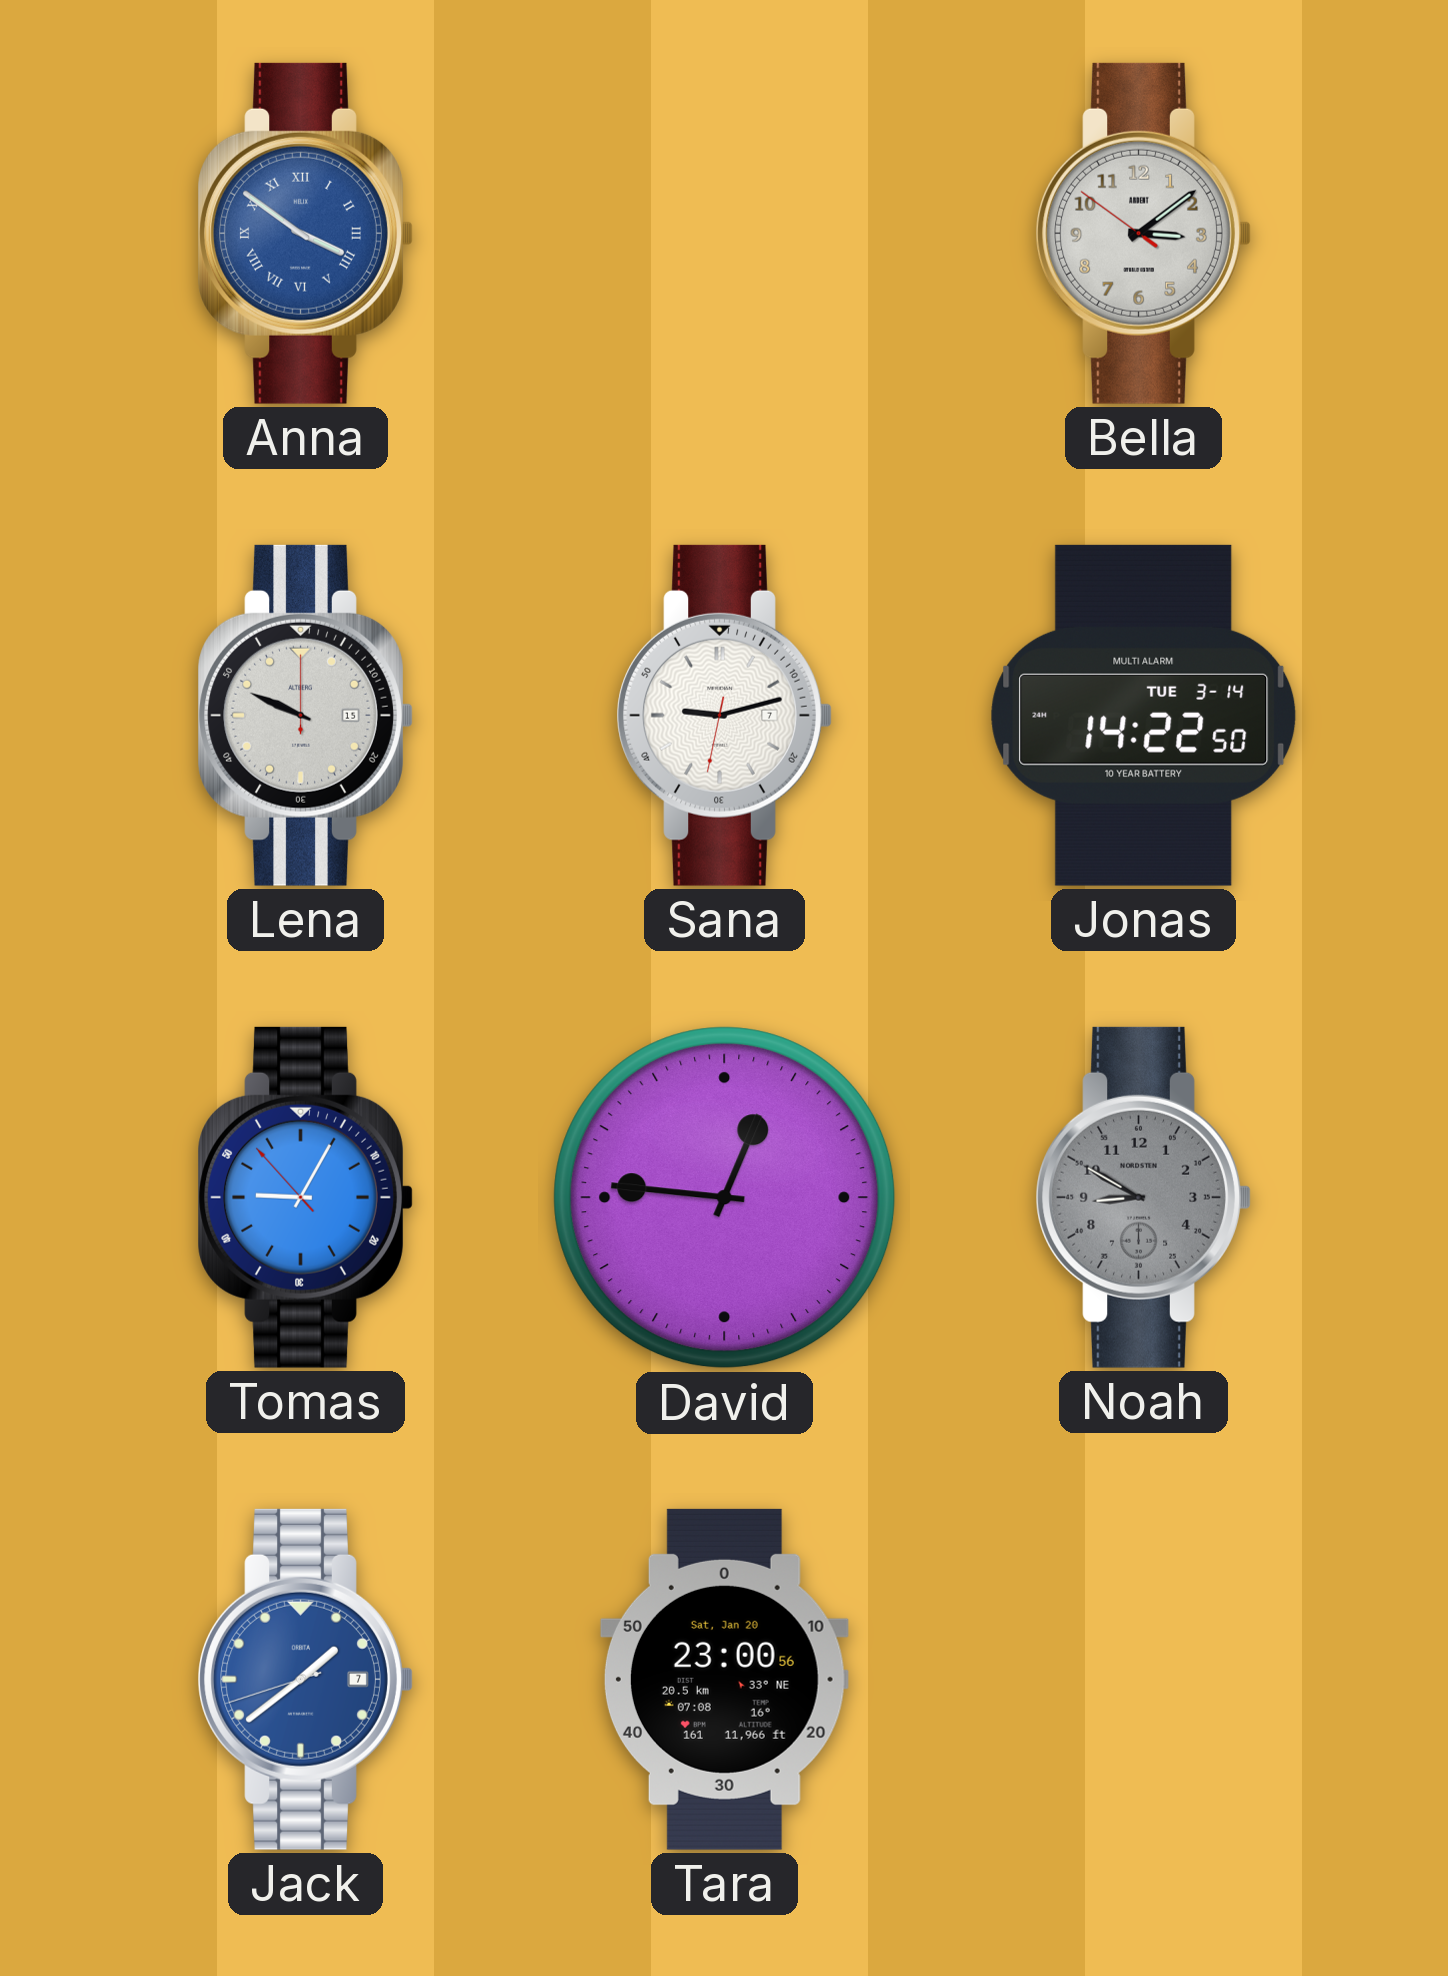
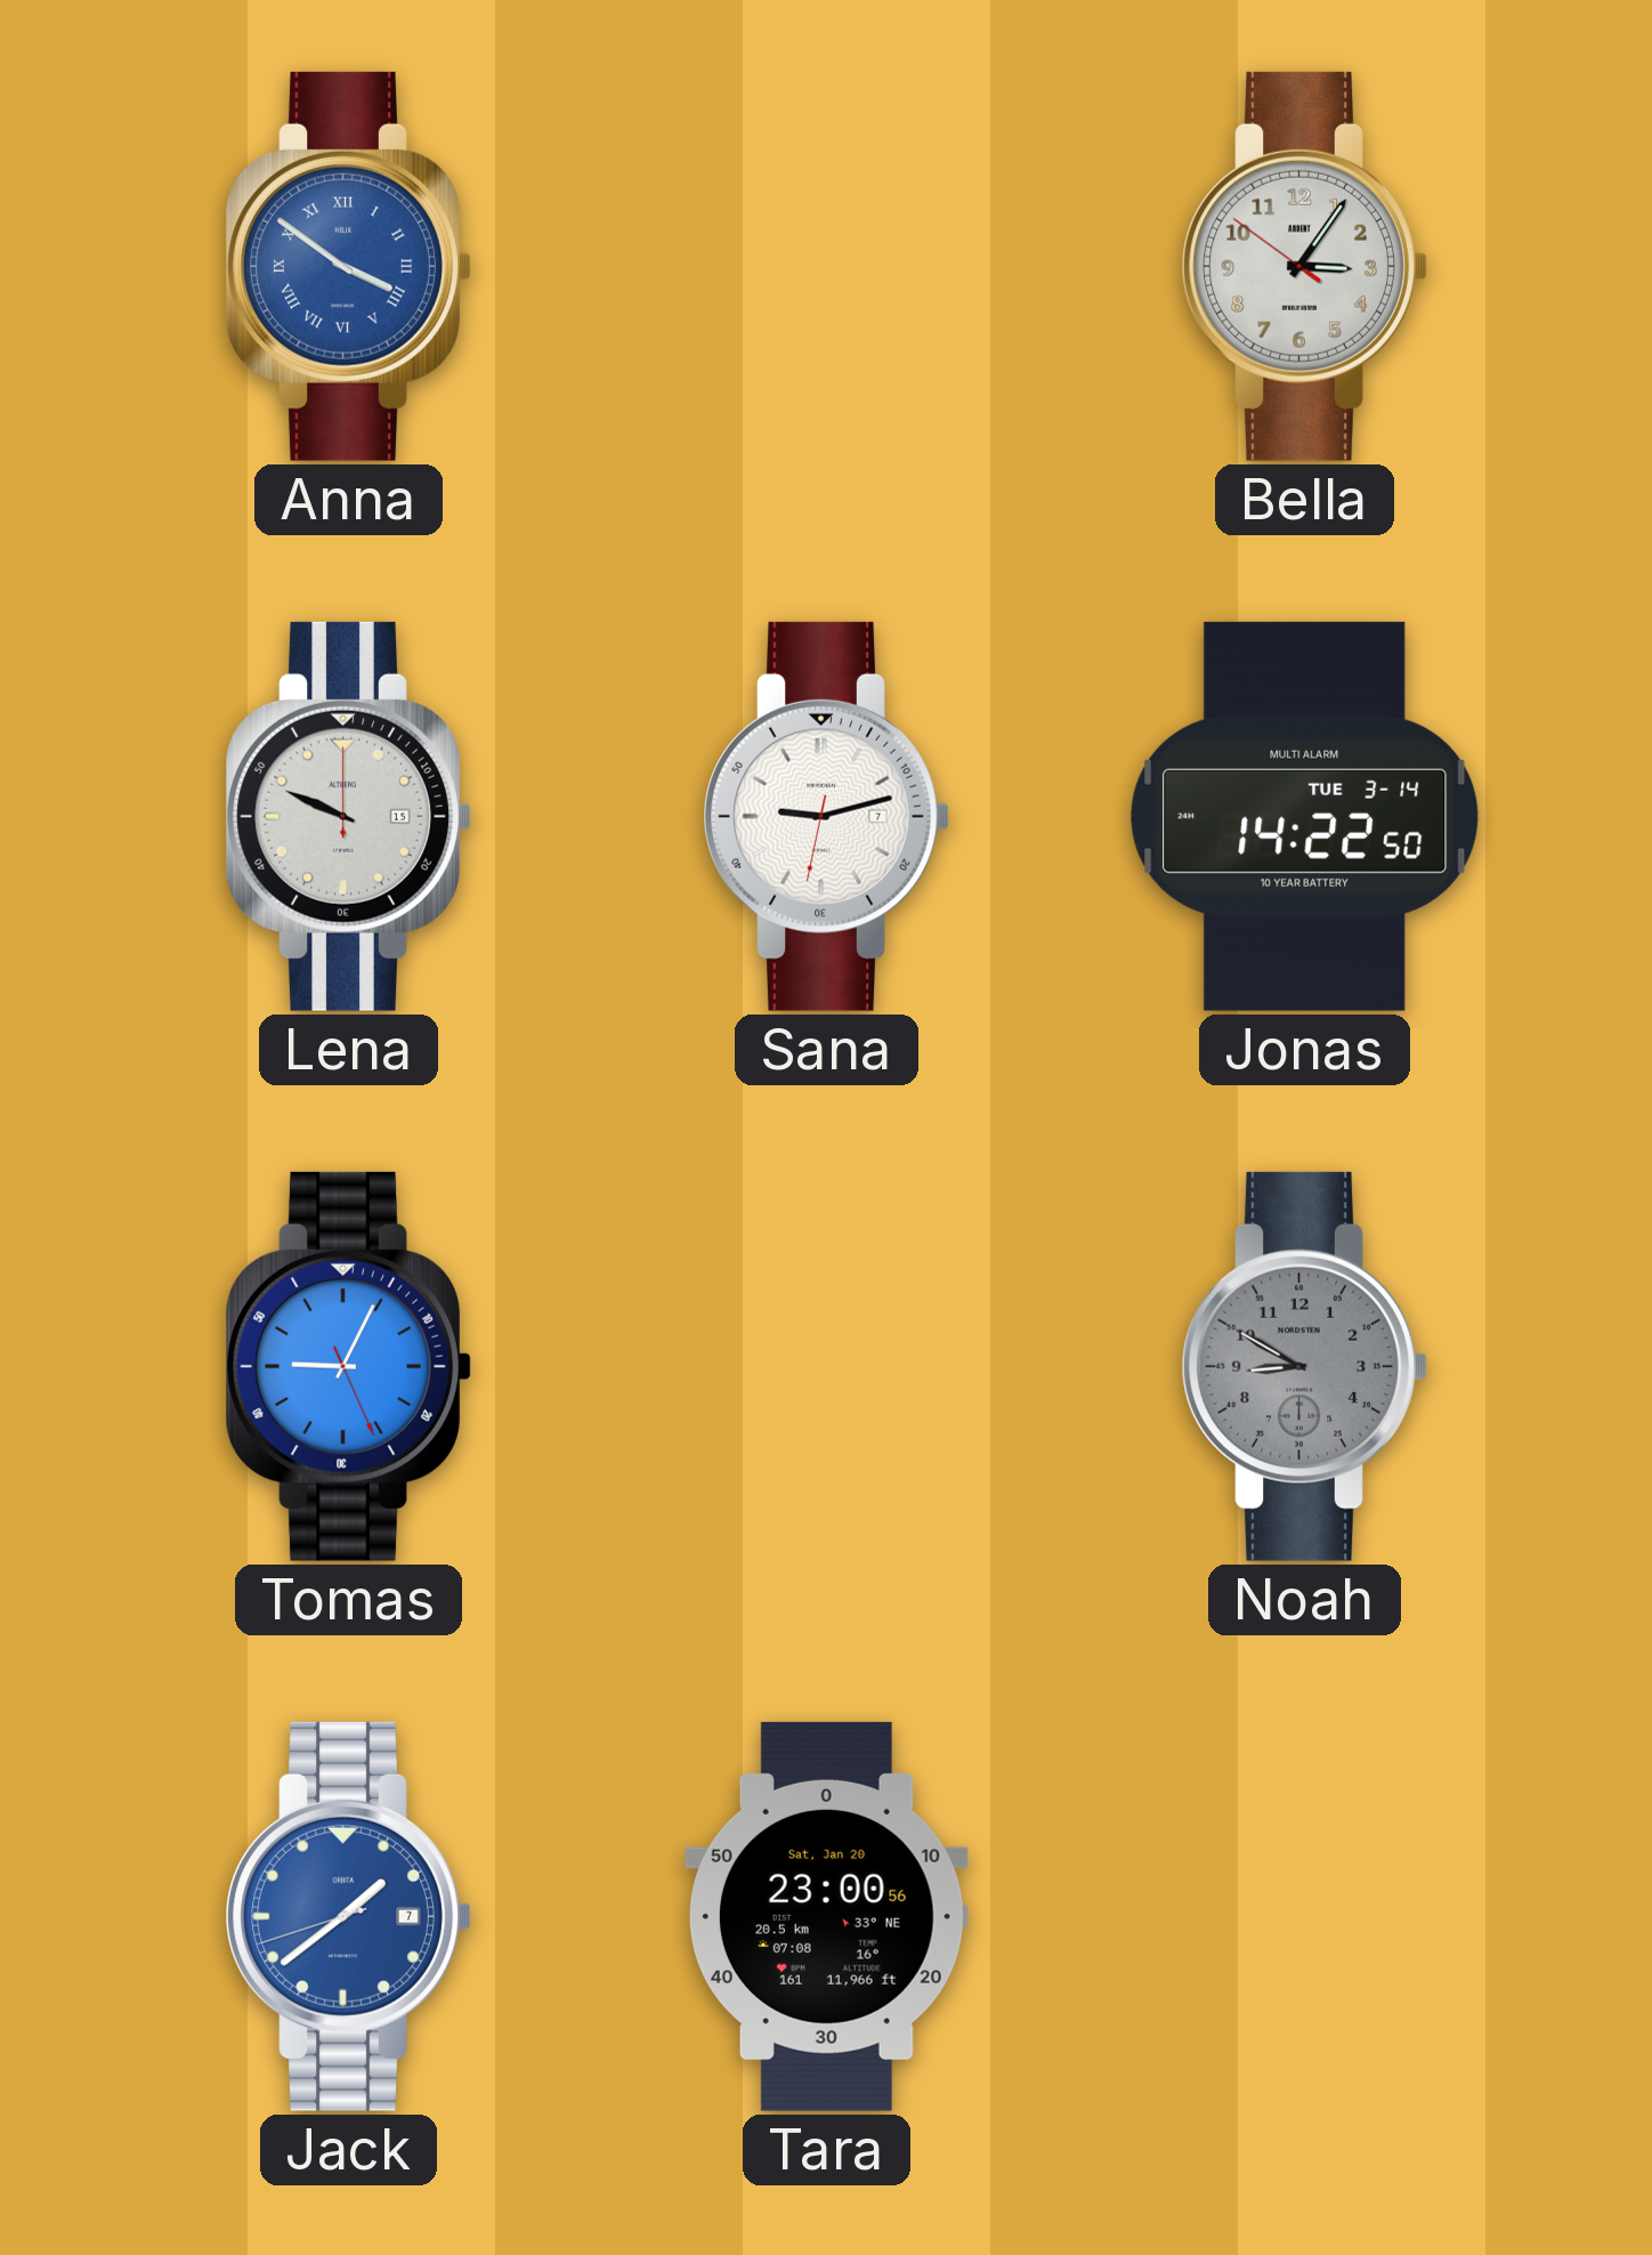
Bella: 3:08 -> 3:05
Tomas: 9:04:53 -> 9:04:26
David: 12:46 -> none
